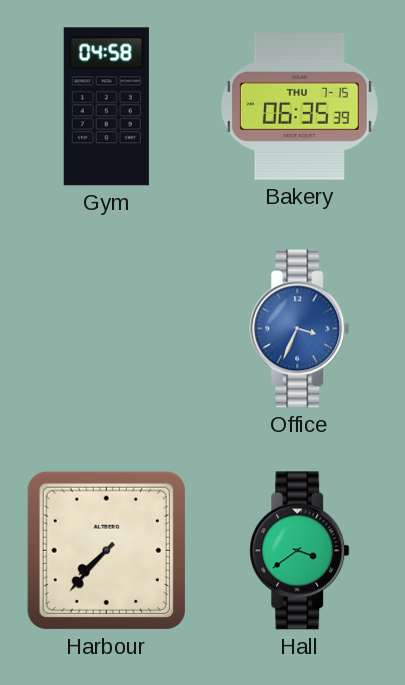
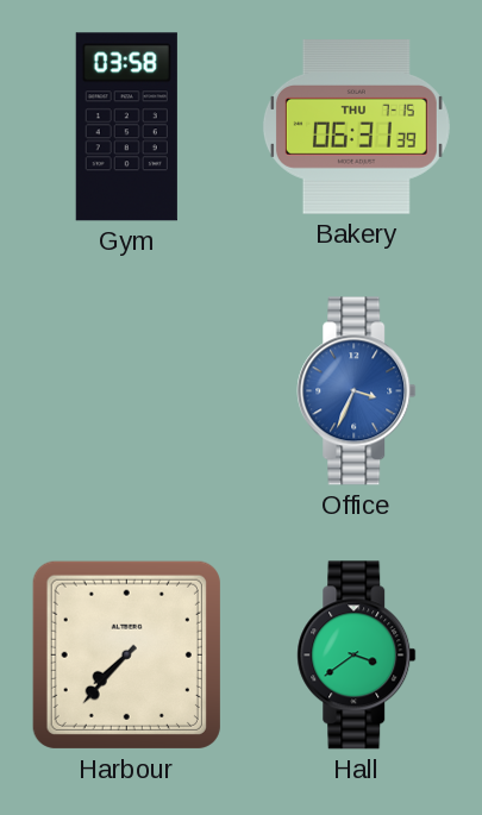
Gym: 04:58 -> 03:58
Bakery: 06:35 -> 06:31
